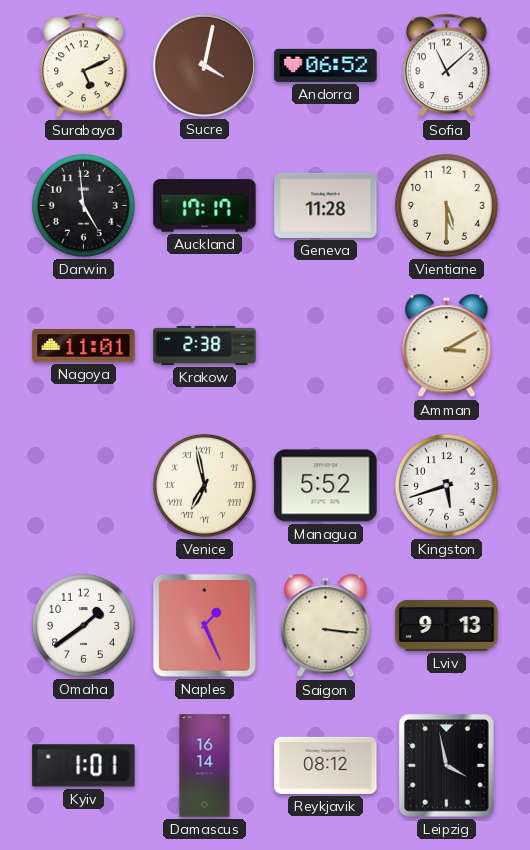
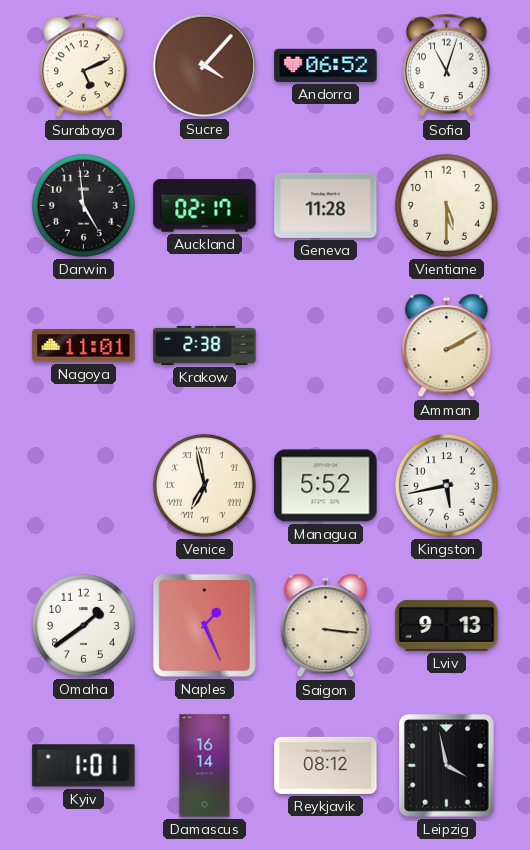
Sucre: 4:02 -> 4:07
Sofia: 11:08 -> 11:03
Auckland: 17:17 -> 02:17
Amman: 3:10 -> 2:10
Kingston: 5:42 -> 5:43
